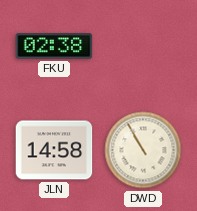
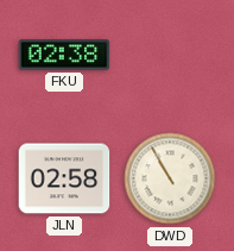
JLN: 14:58 -> 02:58
